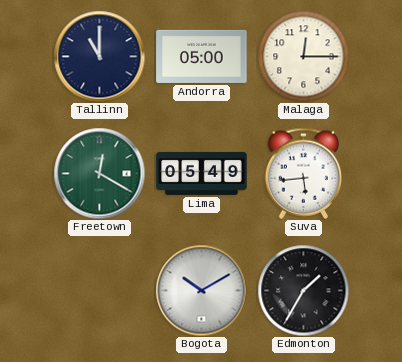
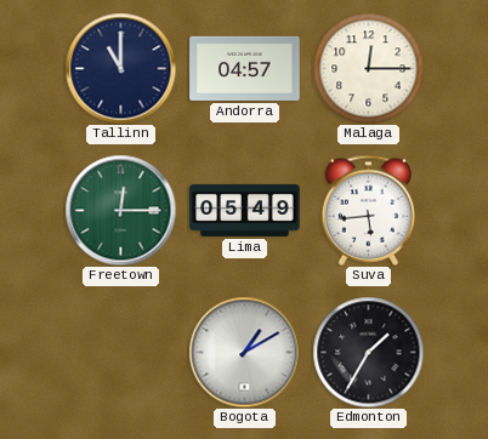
Andorra: 05:00 -> 04:57
Freetown: 12:20 -> 12:15
Bogota: 10:10 -> 1:10
